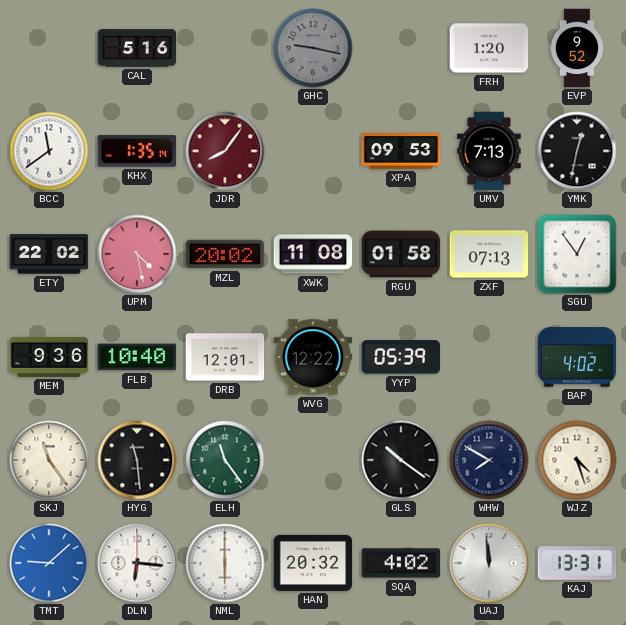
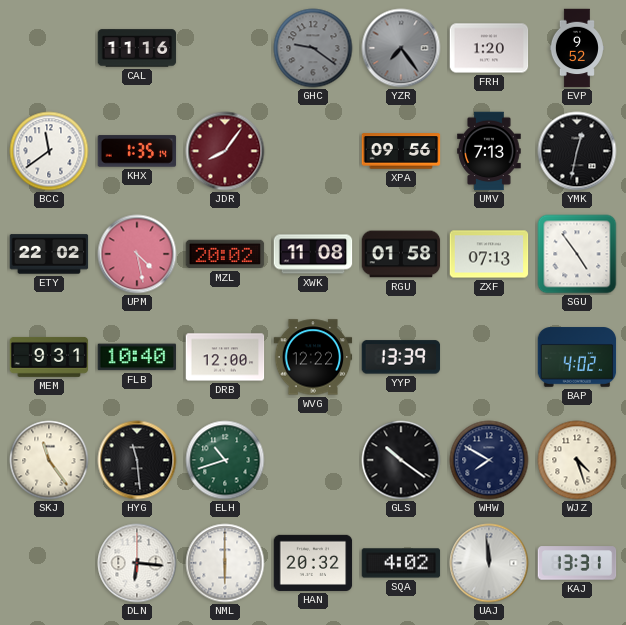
CAL: 5:16 -> 11:16
GHC: 9:17 -> 9:21
YZR: none -> 7:24
XPA: 09:53 -> 09:56
SGU: 12:54 -> 4:54
MEM: 9:36 -> 9:31
DRB: 12:01 -> 12:00
YYP: 05:39 -> 13:39
ELH: 11:24 -> 10:42
TMT: 9:08 -> none
